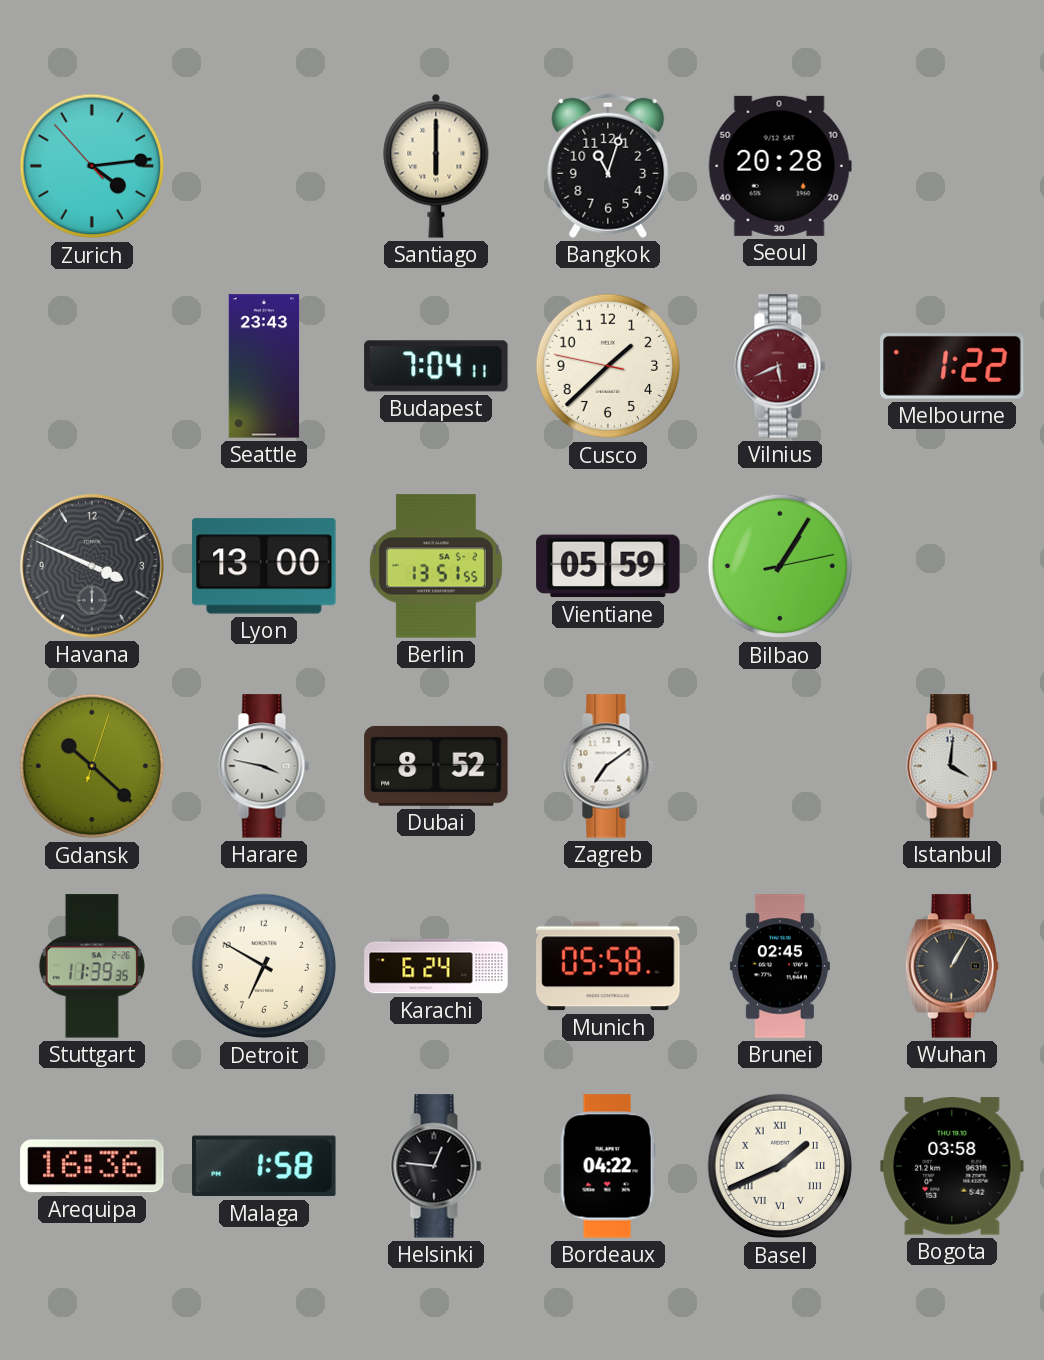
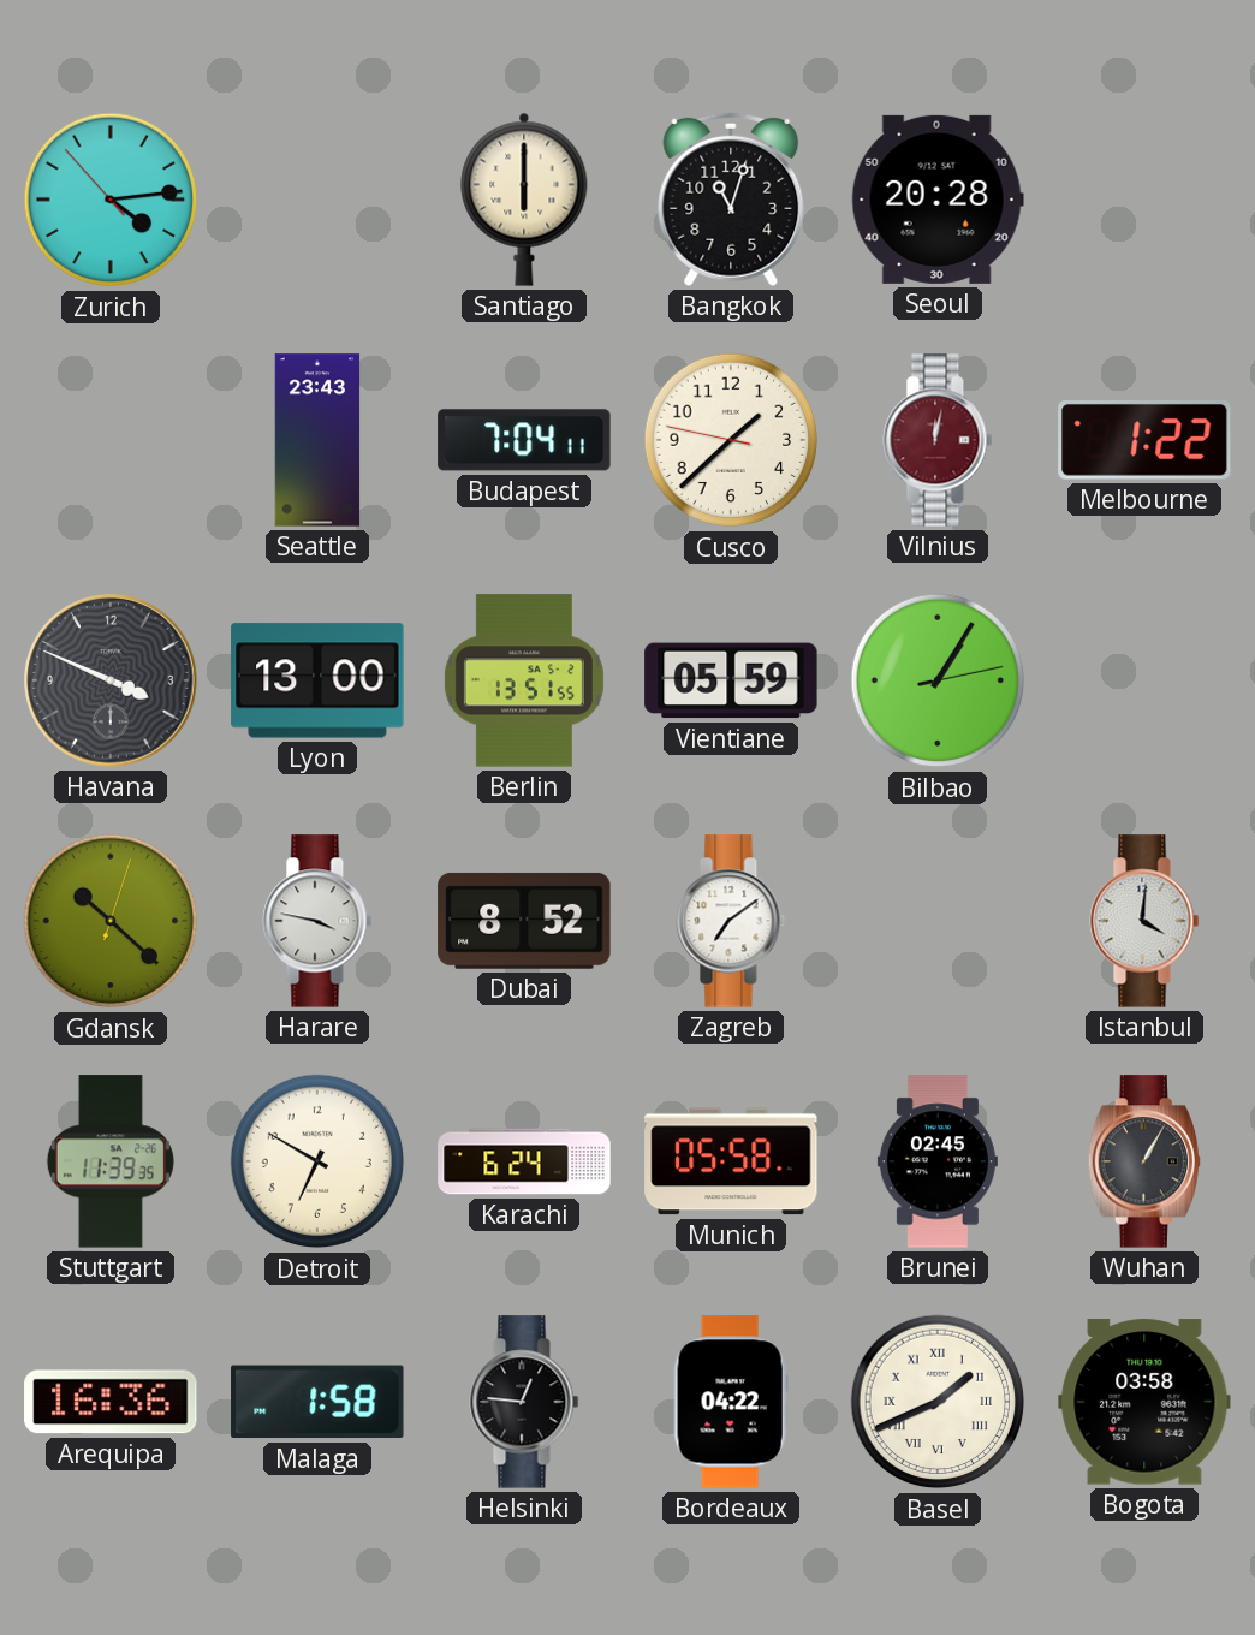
Vilnius: 5:41 -> 12:02
